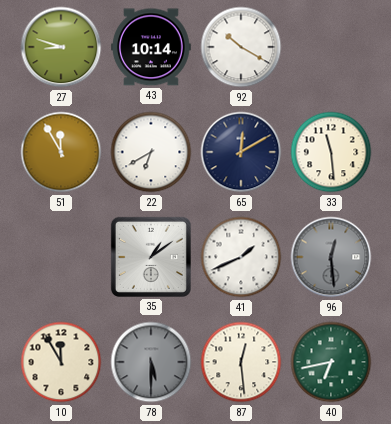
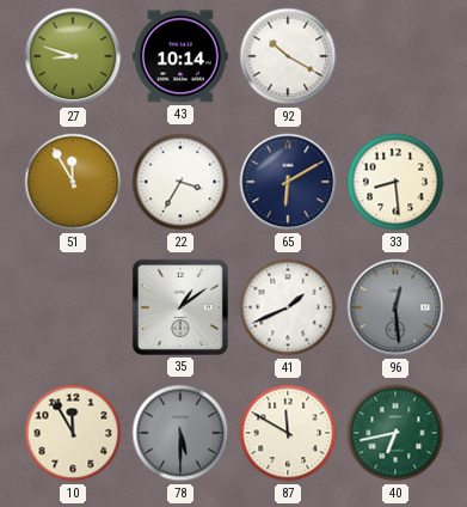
22: 6:40 -> 3:35
65: 12:10 -> 6:10
33: 11:29 -> 8:29
87: 12:29 -> 11:50
